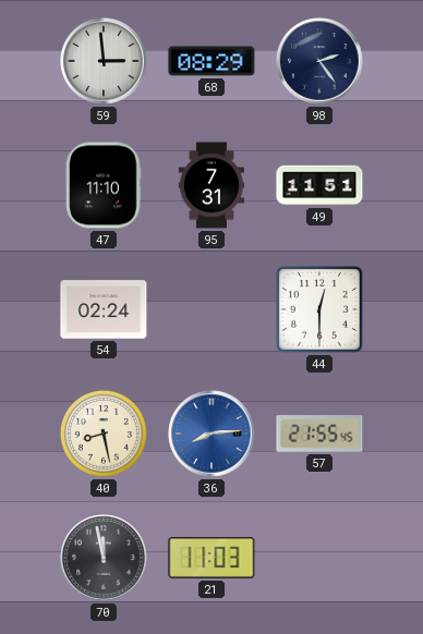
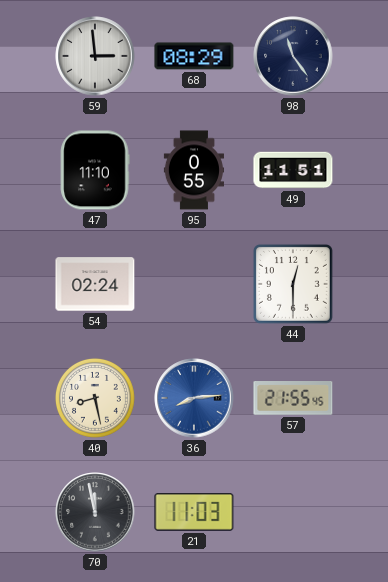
98: 2:24 -> 11:24
95: 7:31 -> 0:55
